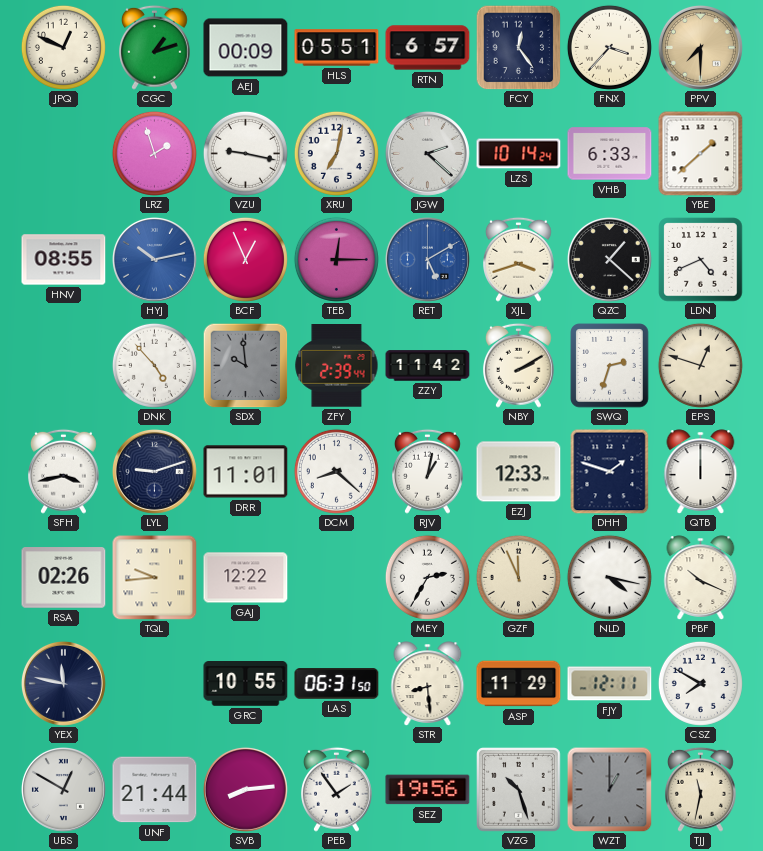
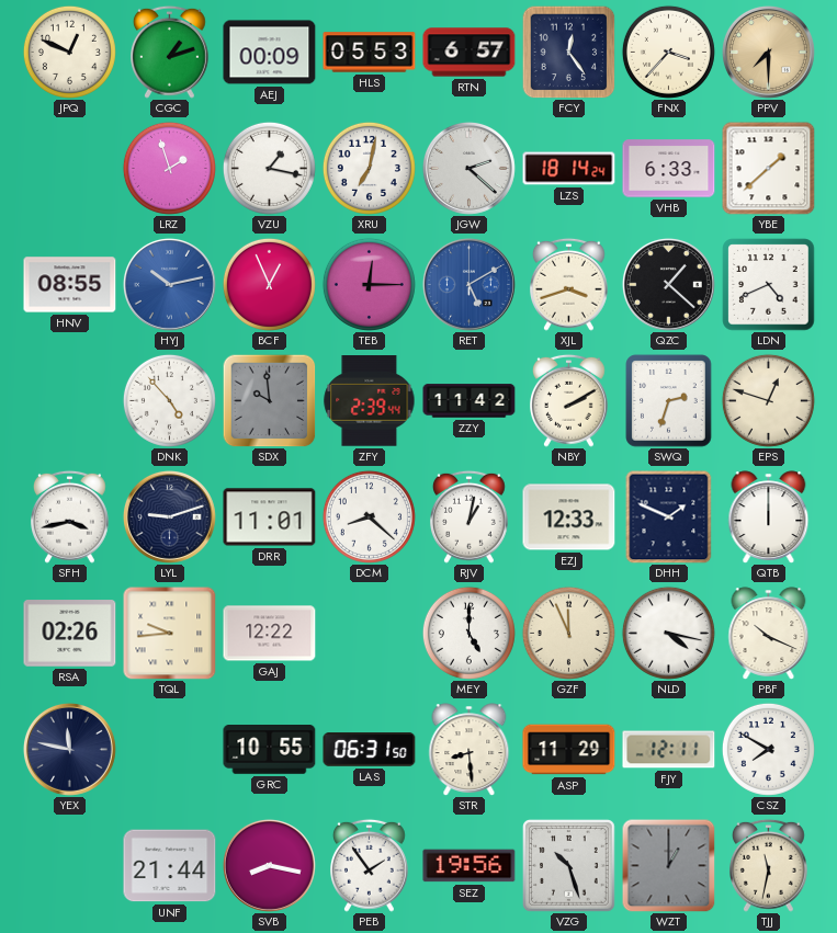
HLS: 05:51 -> 05:53
VZU: 9:17 -> 1:17
LZS: 10:14 -> 18:14
DHH: 1:48 -> 1:49
MEY: 2:35 -> 5:00
UBS: 12:50 -> none
SVB: 8:14 -> 8:17
